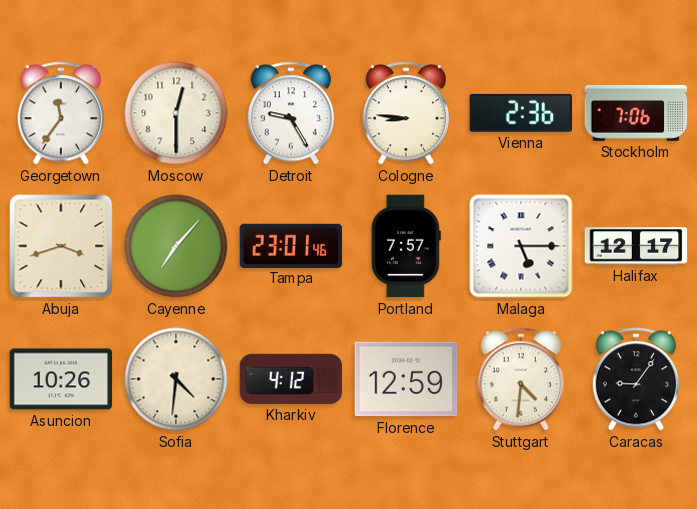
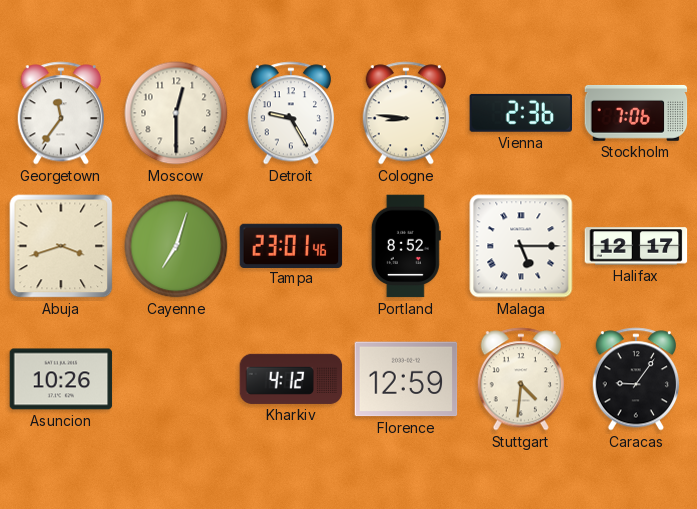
Cayenne: 7:07 -> 7:03
Portland: 7:57 -> 8:52
Sofia: 4:31 -> none
